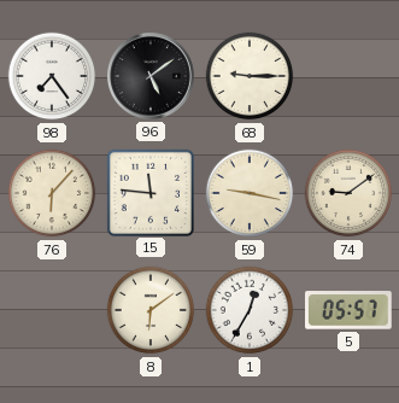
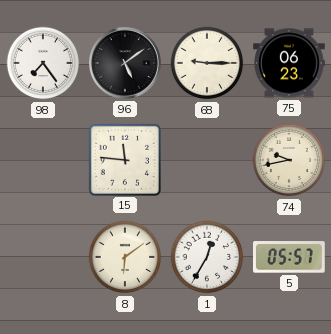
75: none -> 06:23
76: 6:07 -> none
59: 9:17 -> none
74: 9:09 -> 9:43
